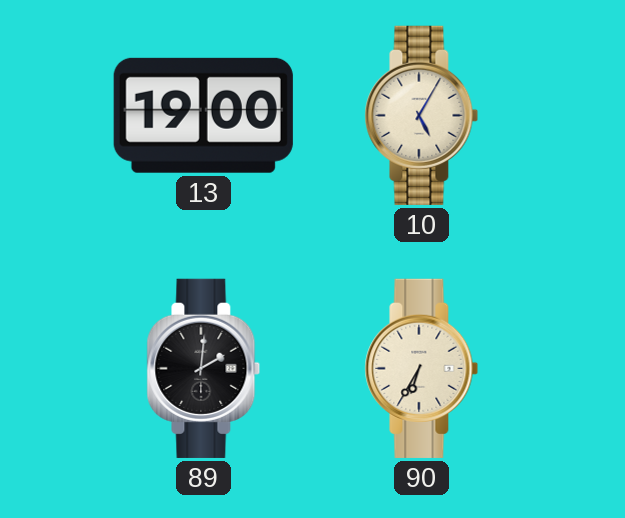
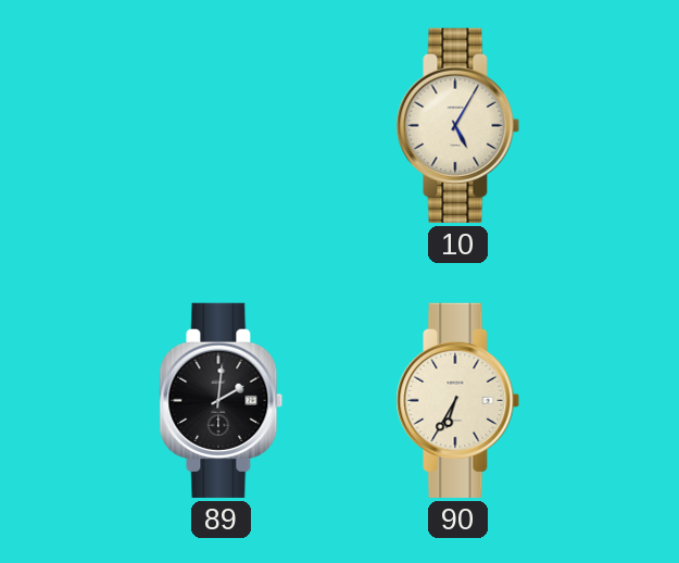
13: 19:00 -> none
